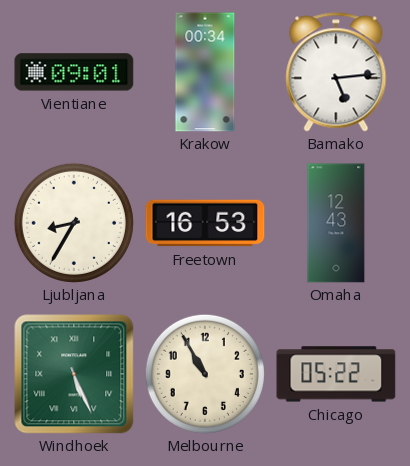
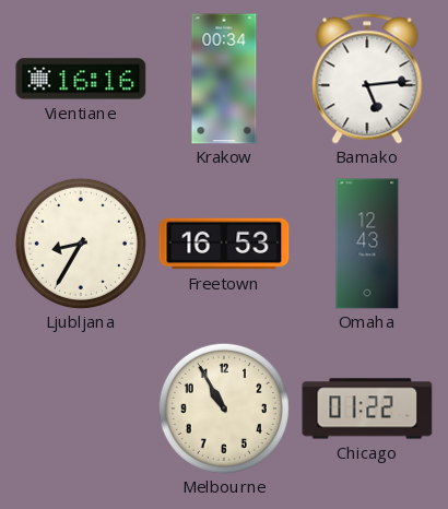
Vientiane: 09:01 -> 16:16
Windhoek: 5:26 -> none
Chicago: 05:22 -> 01:22
